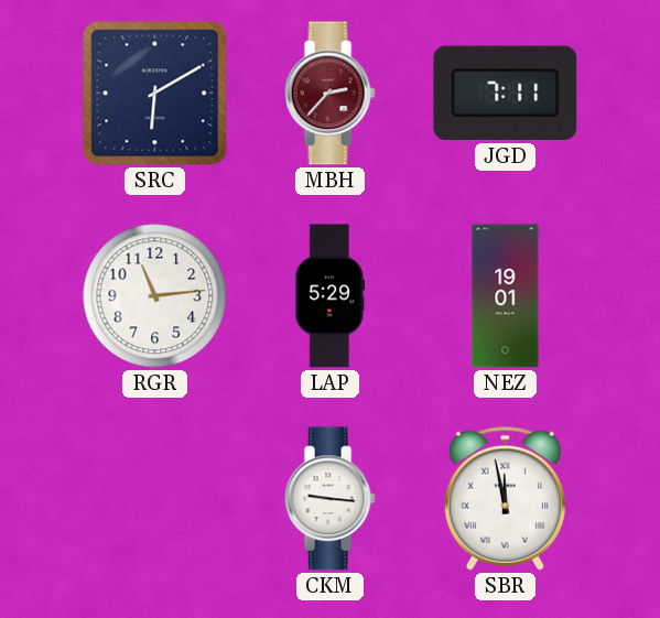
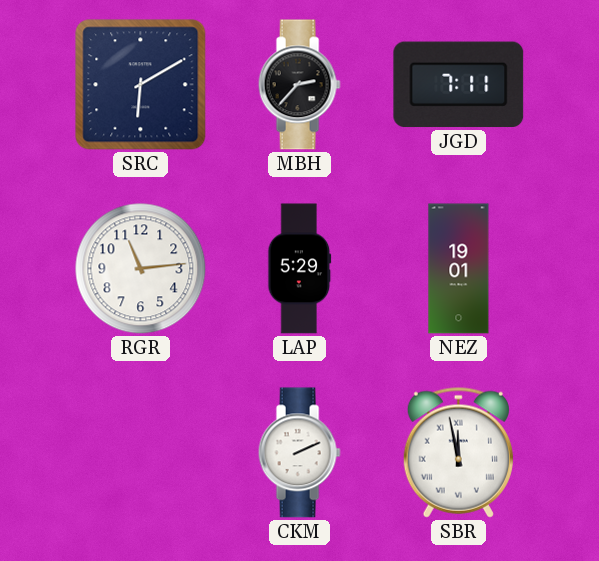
MBH dial: burgundy -> black
CKM: 9:16 -> 2:11
